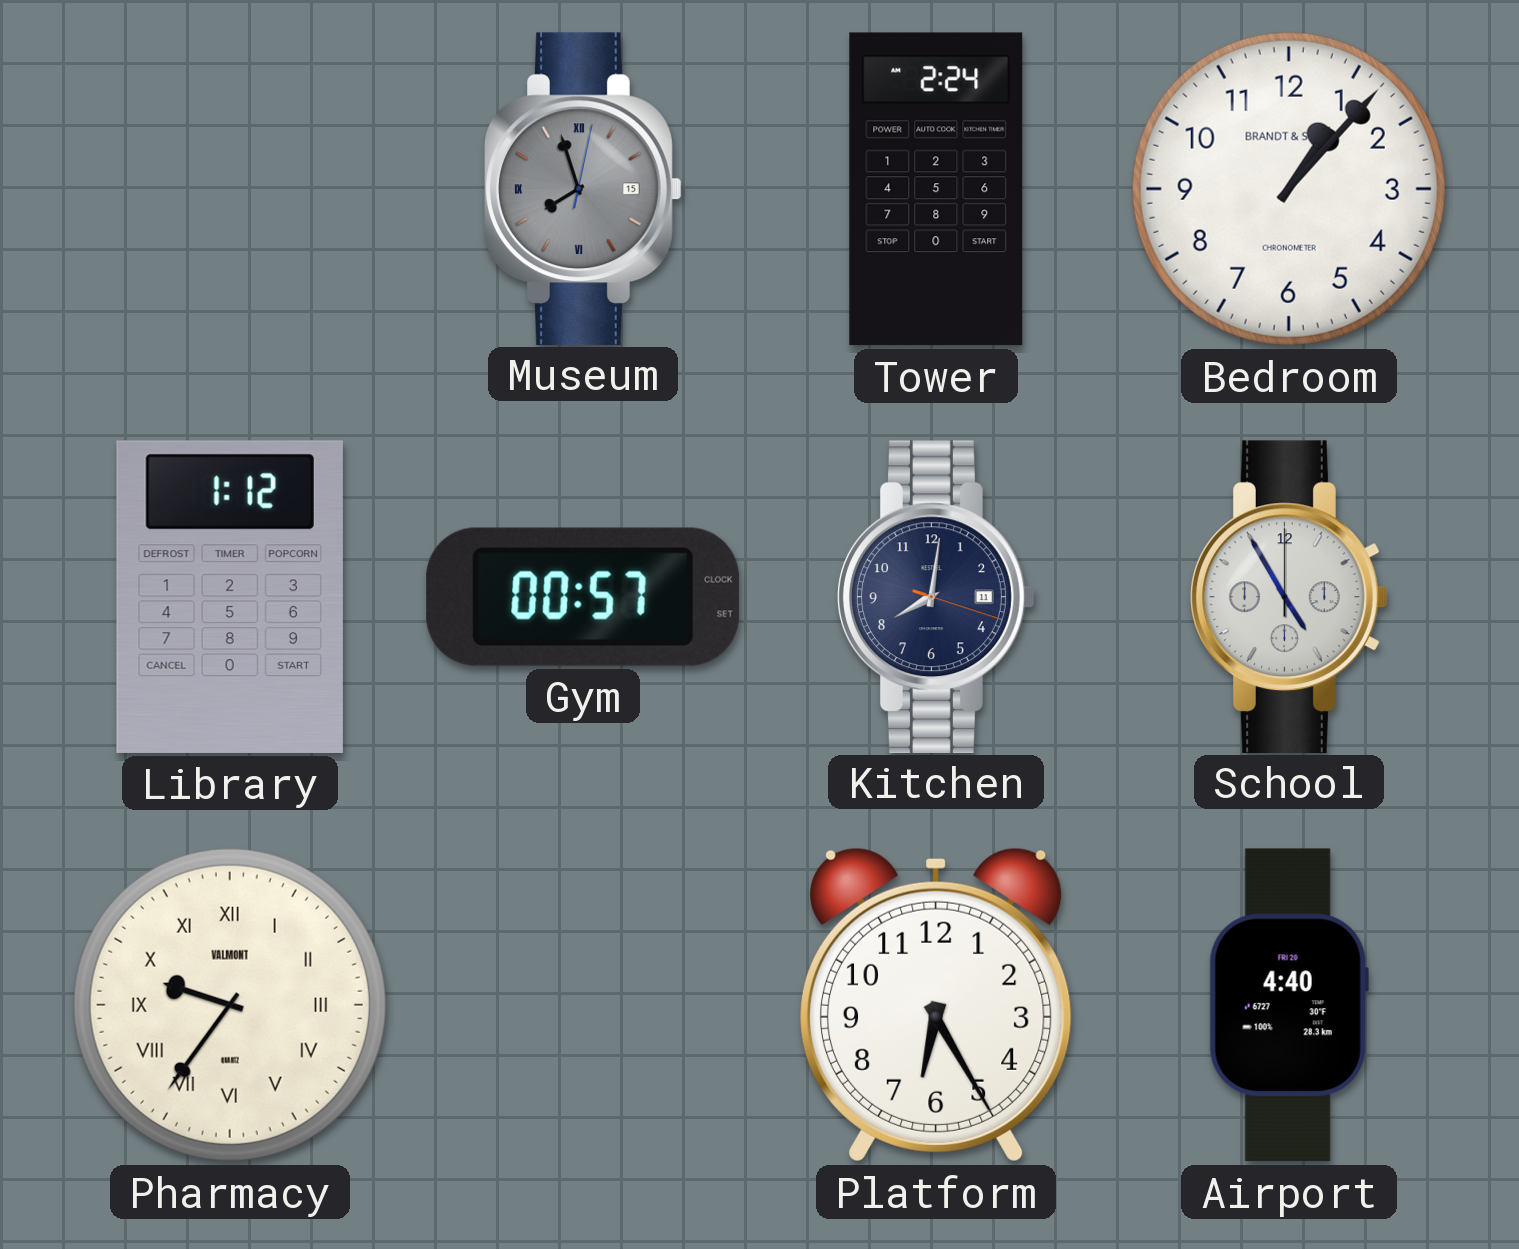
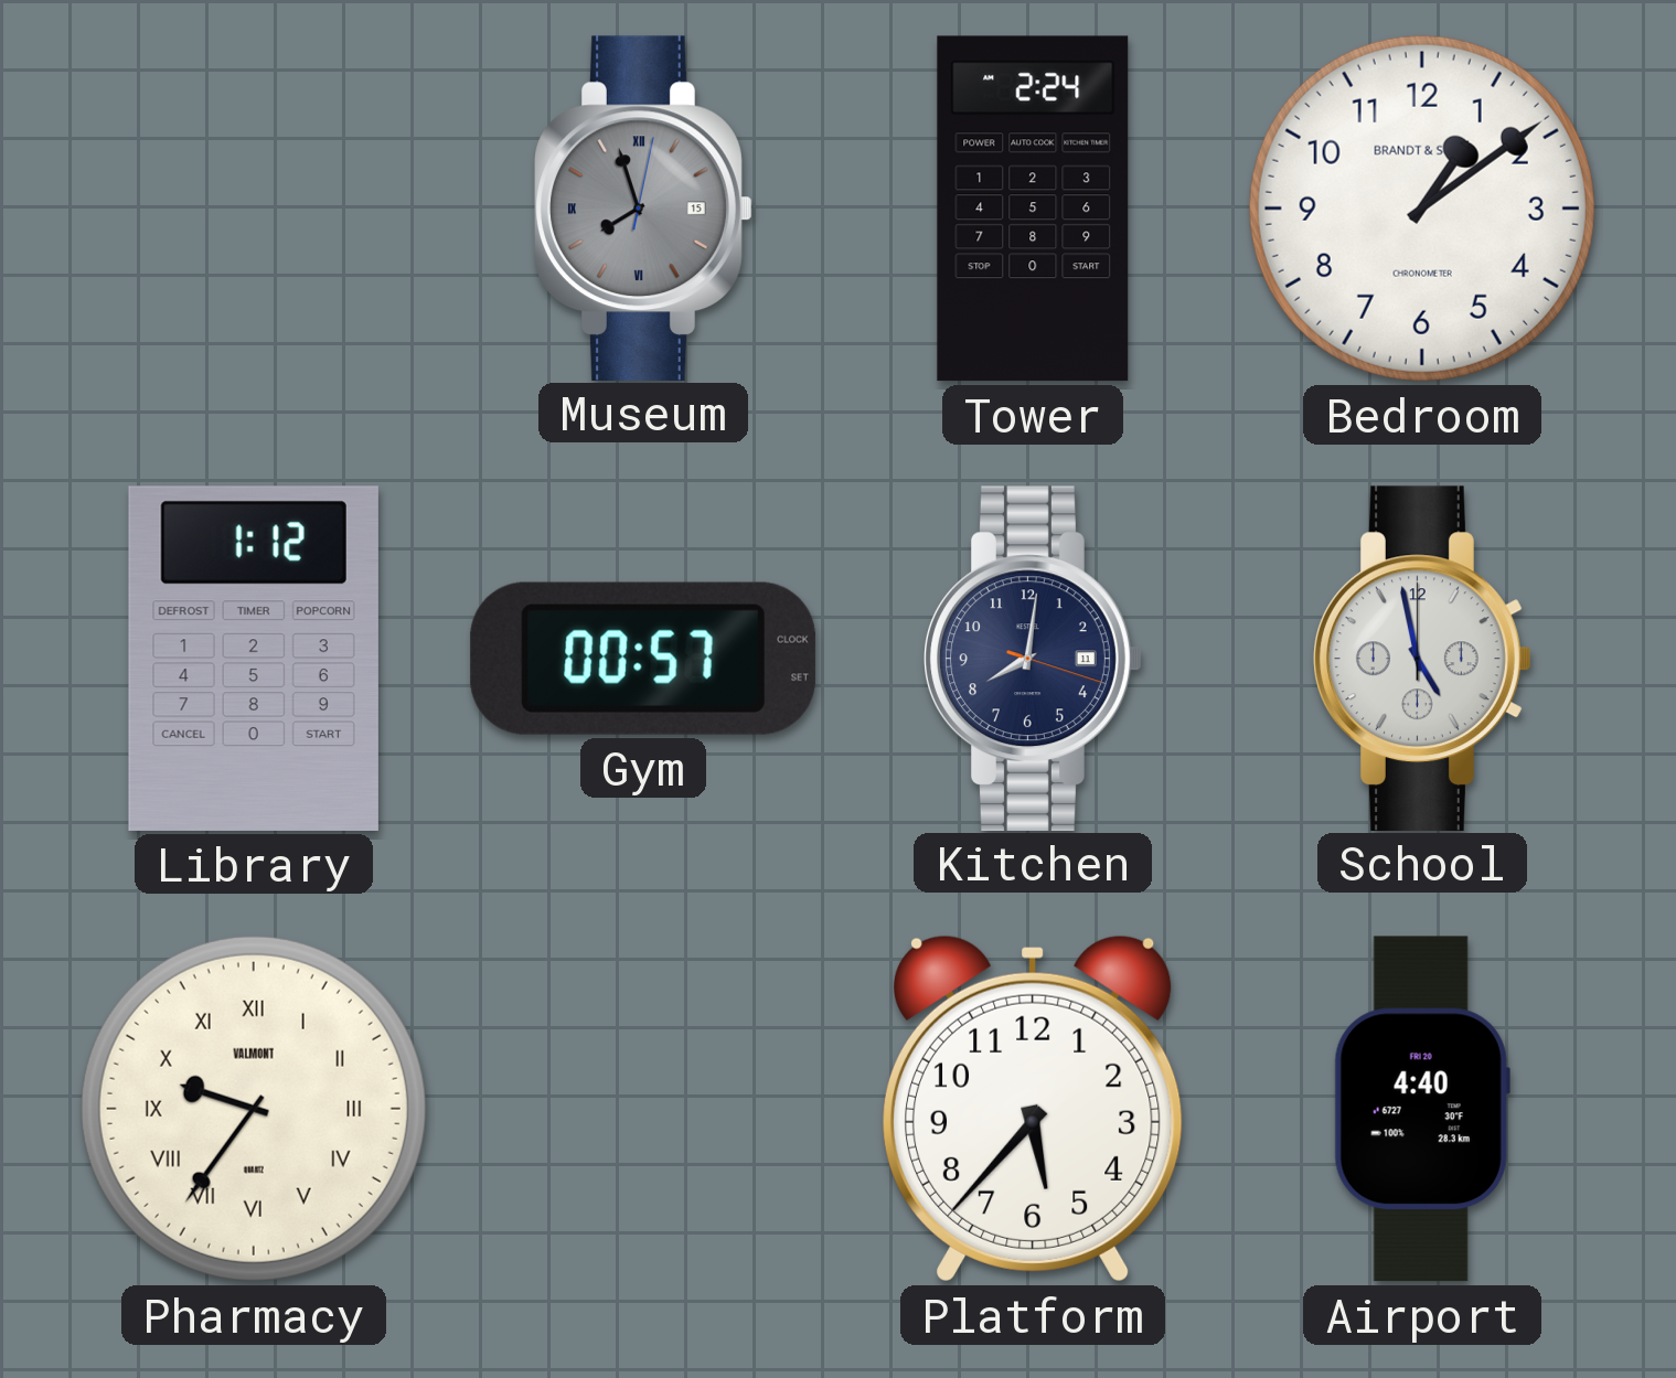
Bedroom: 1:07 -> 1:09
School: 4:55 -> 4:58
Platform: 6:25 -> 5:37
